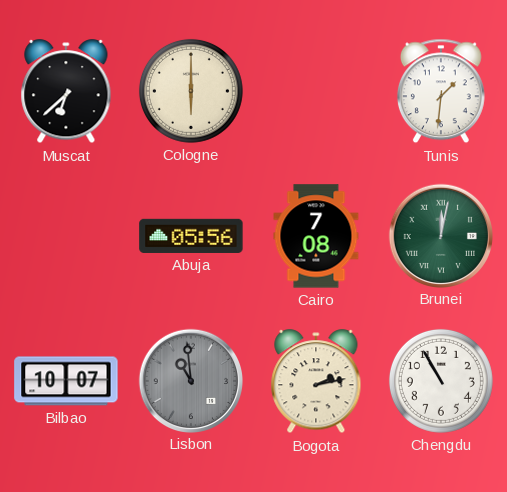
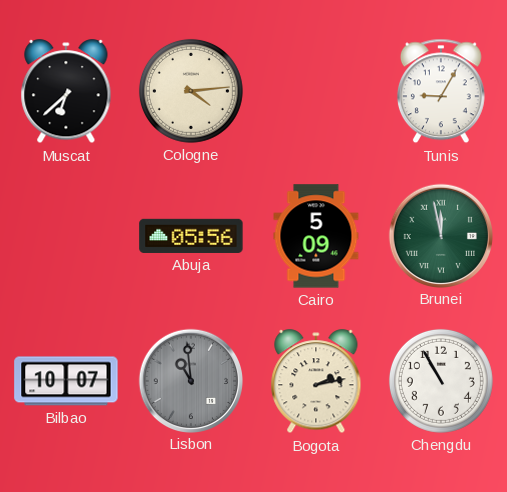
Cologne: 6:00 -> 4:14
Tunis: 1:31 -> 9:05
Cairo: 7:08 -> 5:09
Brunei: 12:02 -> 11:58
